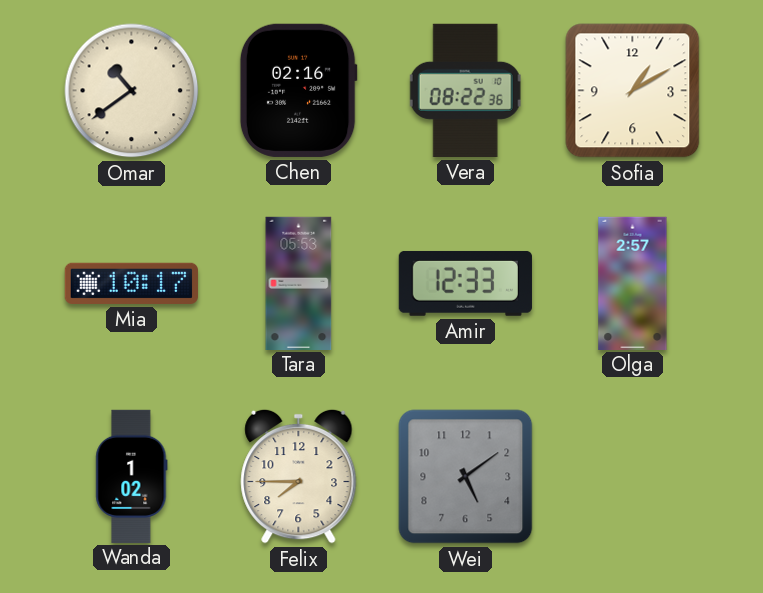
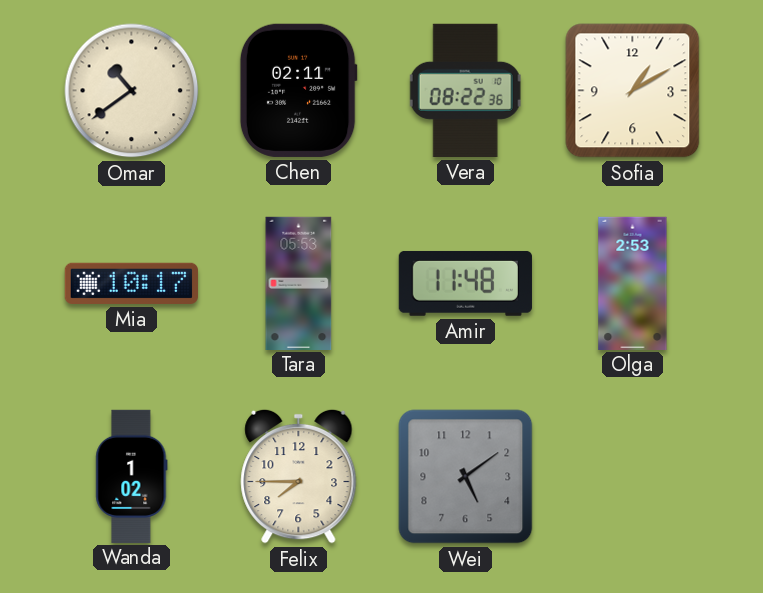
Chen: 02:16 -> 02:11
Amir: 12:33 -> 11:48
Olga: 2:57 -> 2:53
